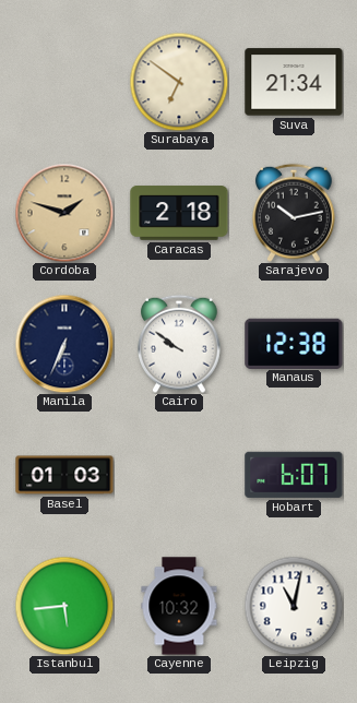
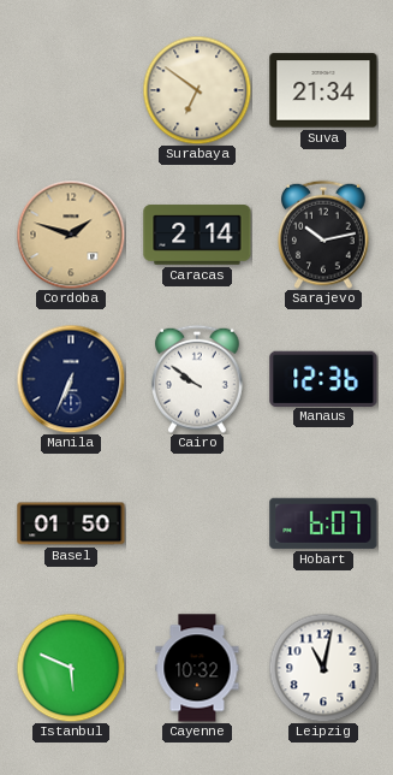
Caracas: 2:18 -> 2:14
Manaus: 12:38 -> 12:36
Basel: 01:03 -> 01:50
Istanbul: 5:44 -> 5:49
